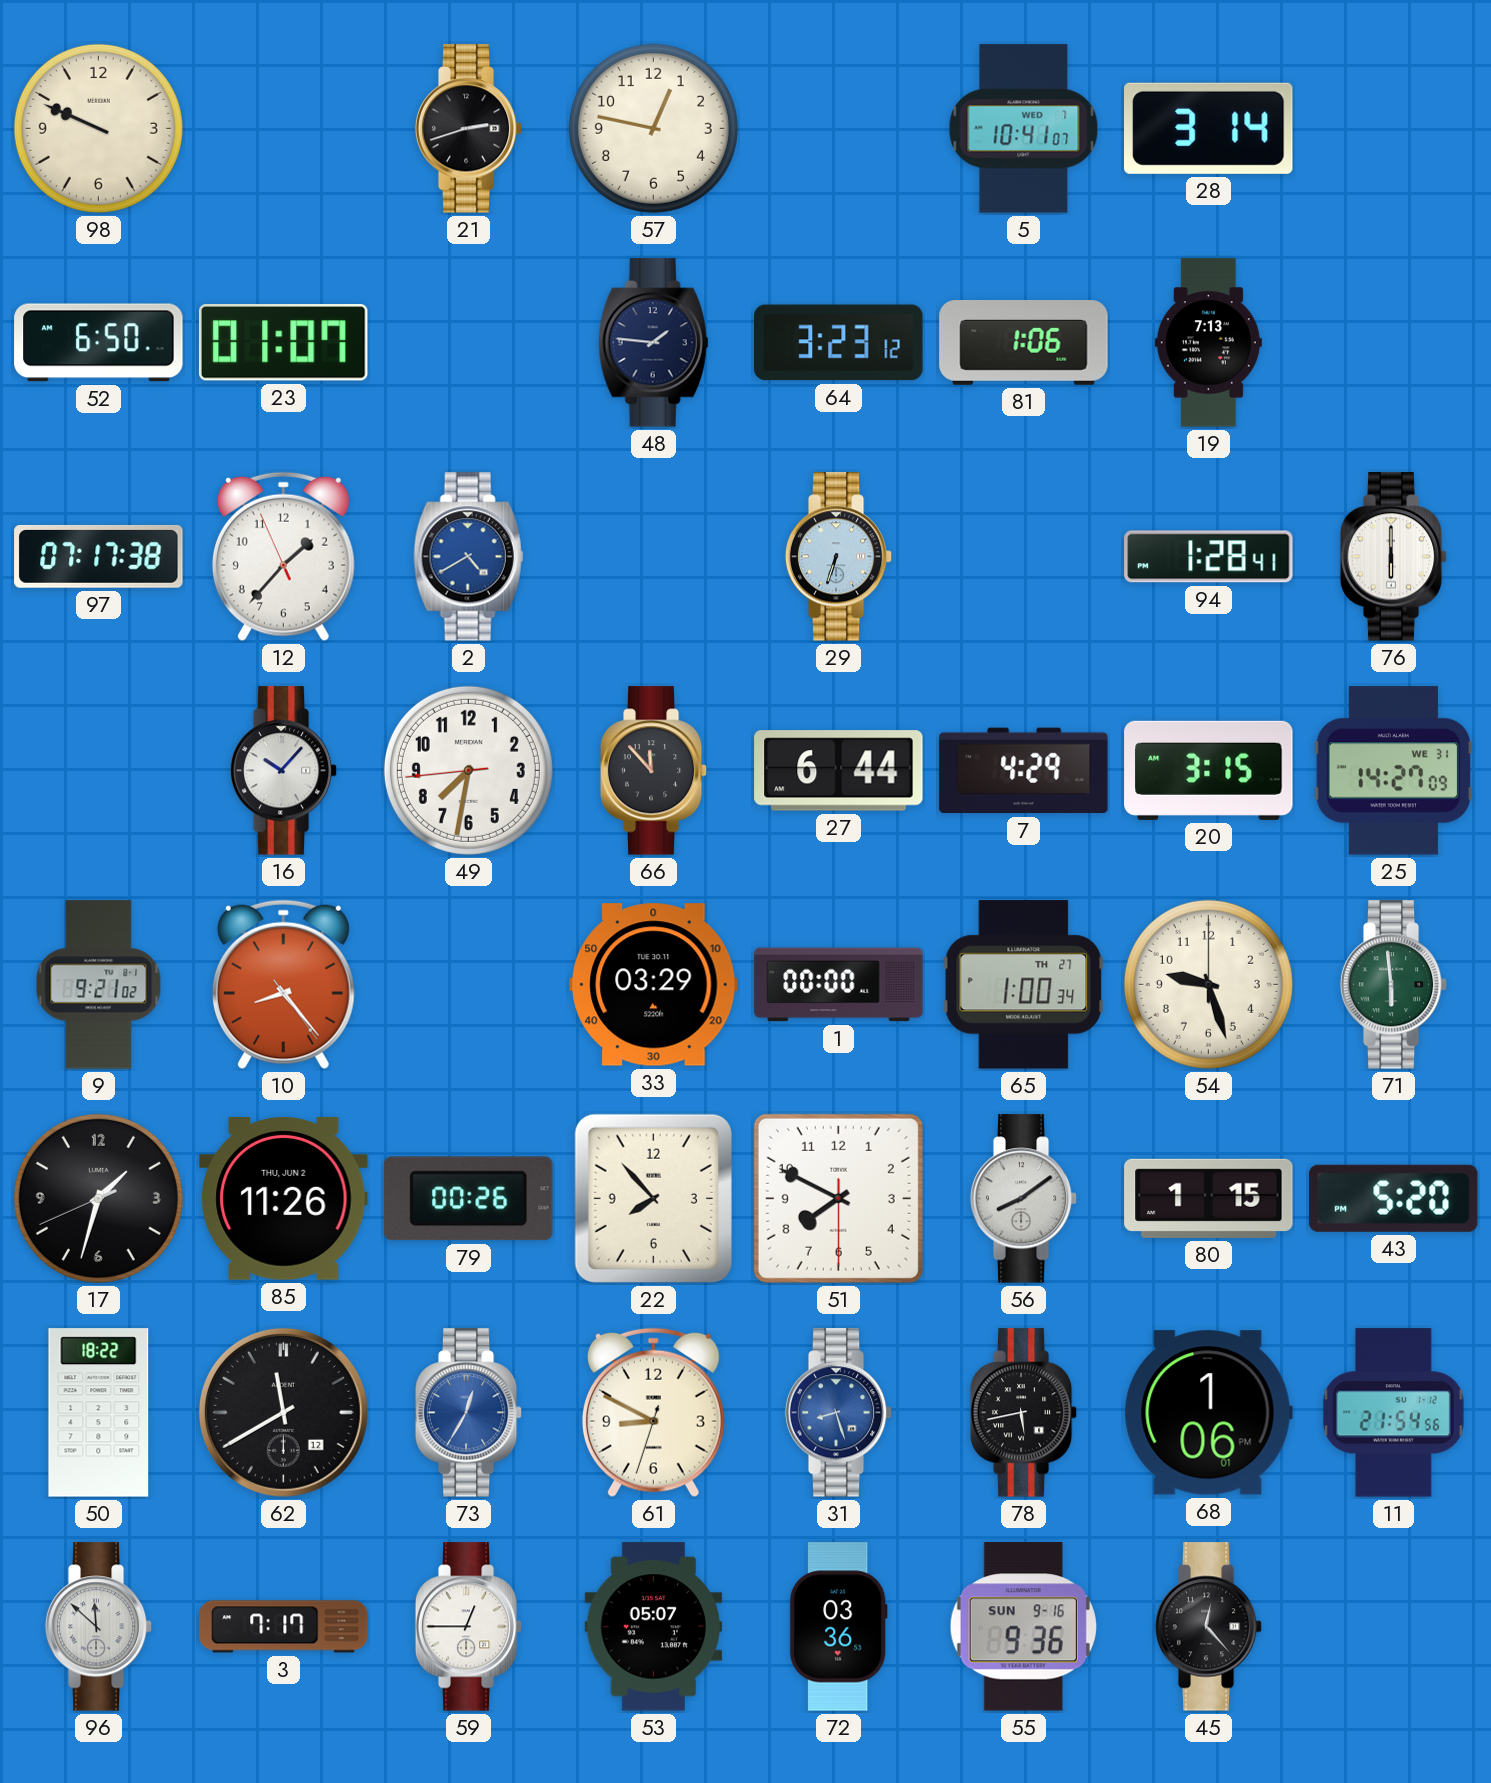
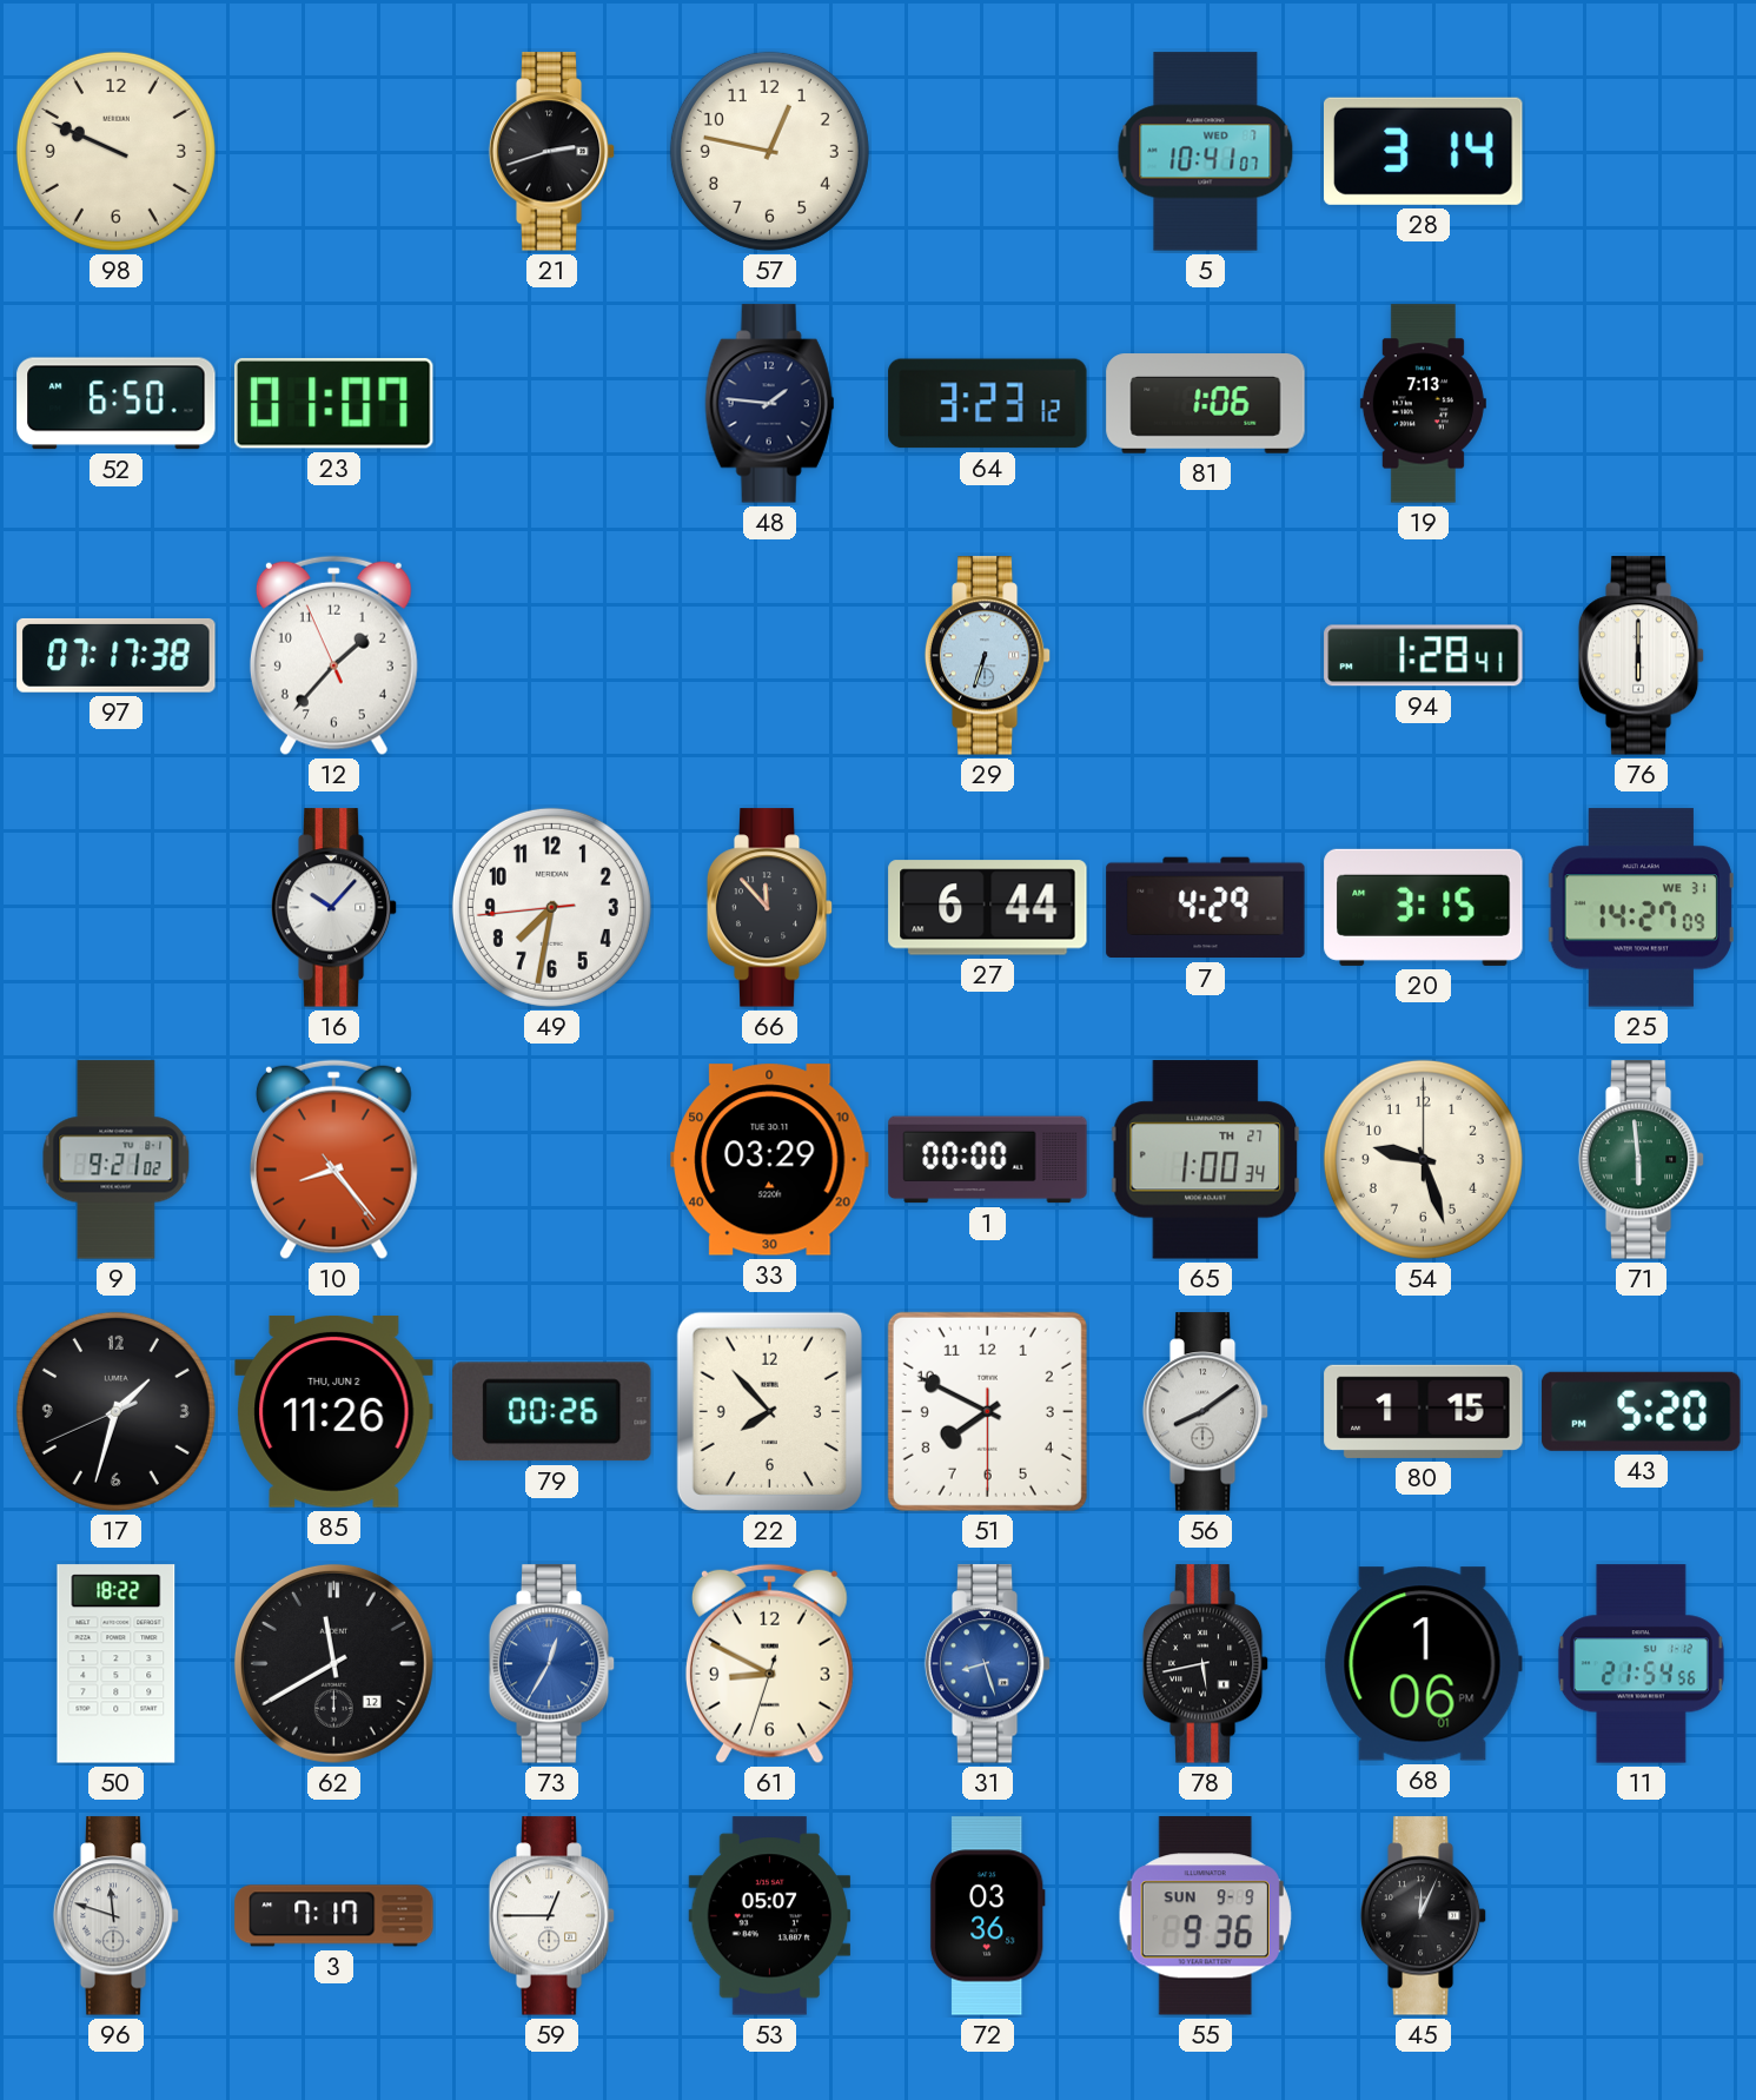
2: 4:40 -> none
96: 11:52 -> 11:48
55 date: SUN 9-16 -> SUN 9-9
45: 12:23 -> 12:04
